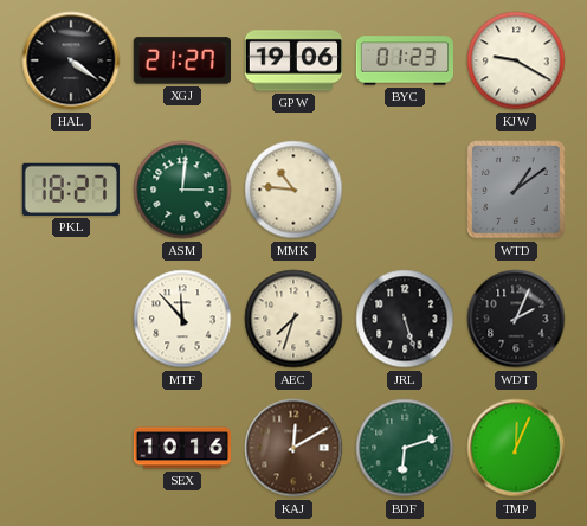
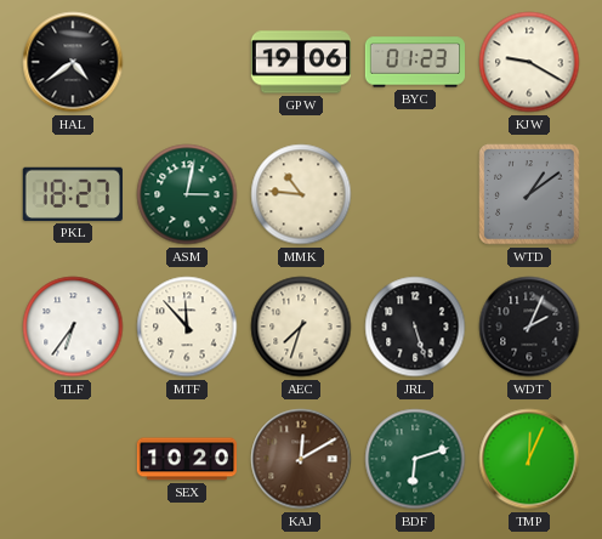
HAL: 4:21 -> 4:39
XGJ: 21:27 -> none
ASM: 3:01 -> 3:02
TLF: none -> 6:36
SEX: 10:16 -> 10:20
